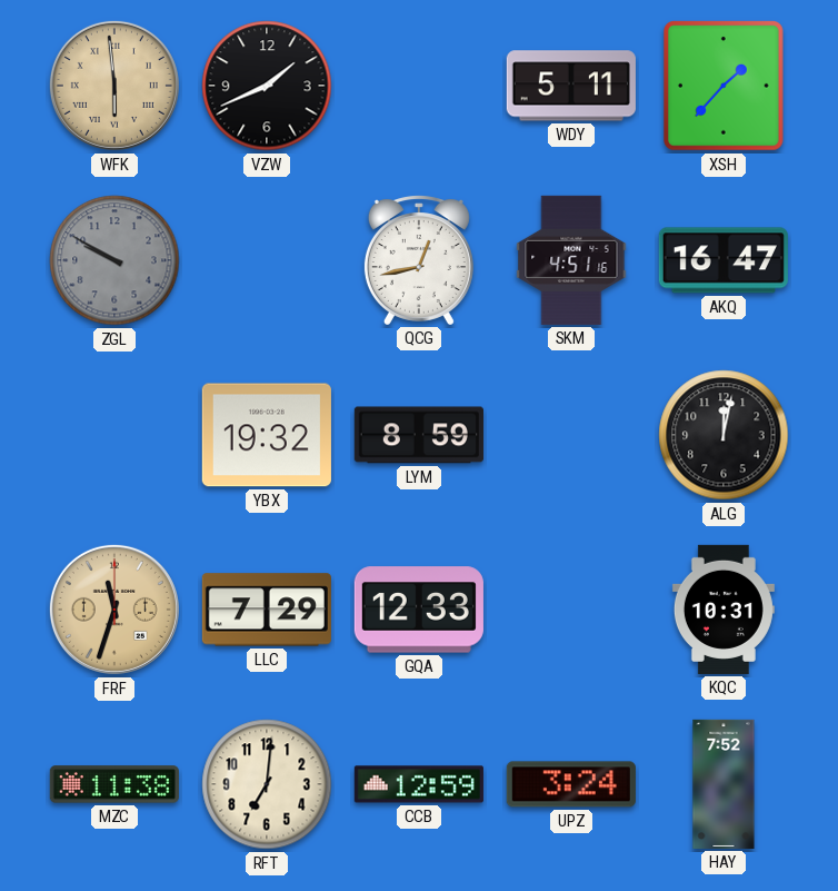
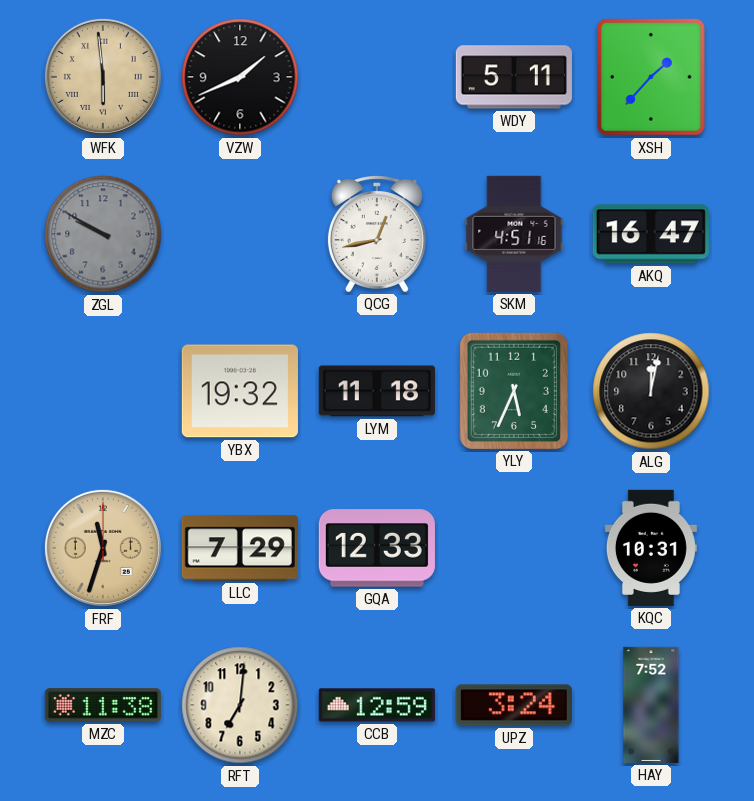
LYM: 8:59 -> 11:18
YLY: none -> 5:34
